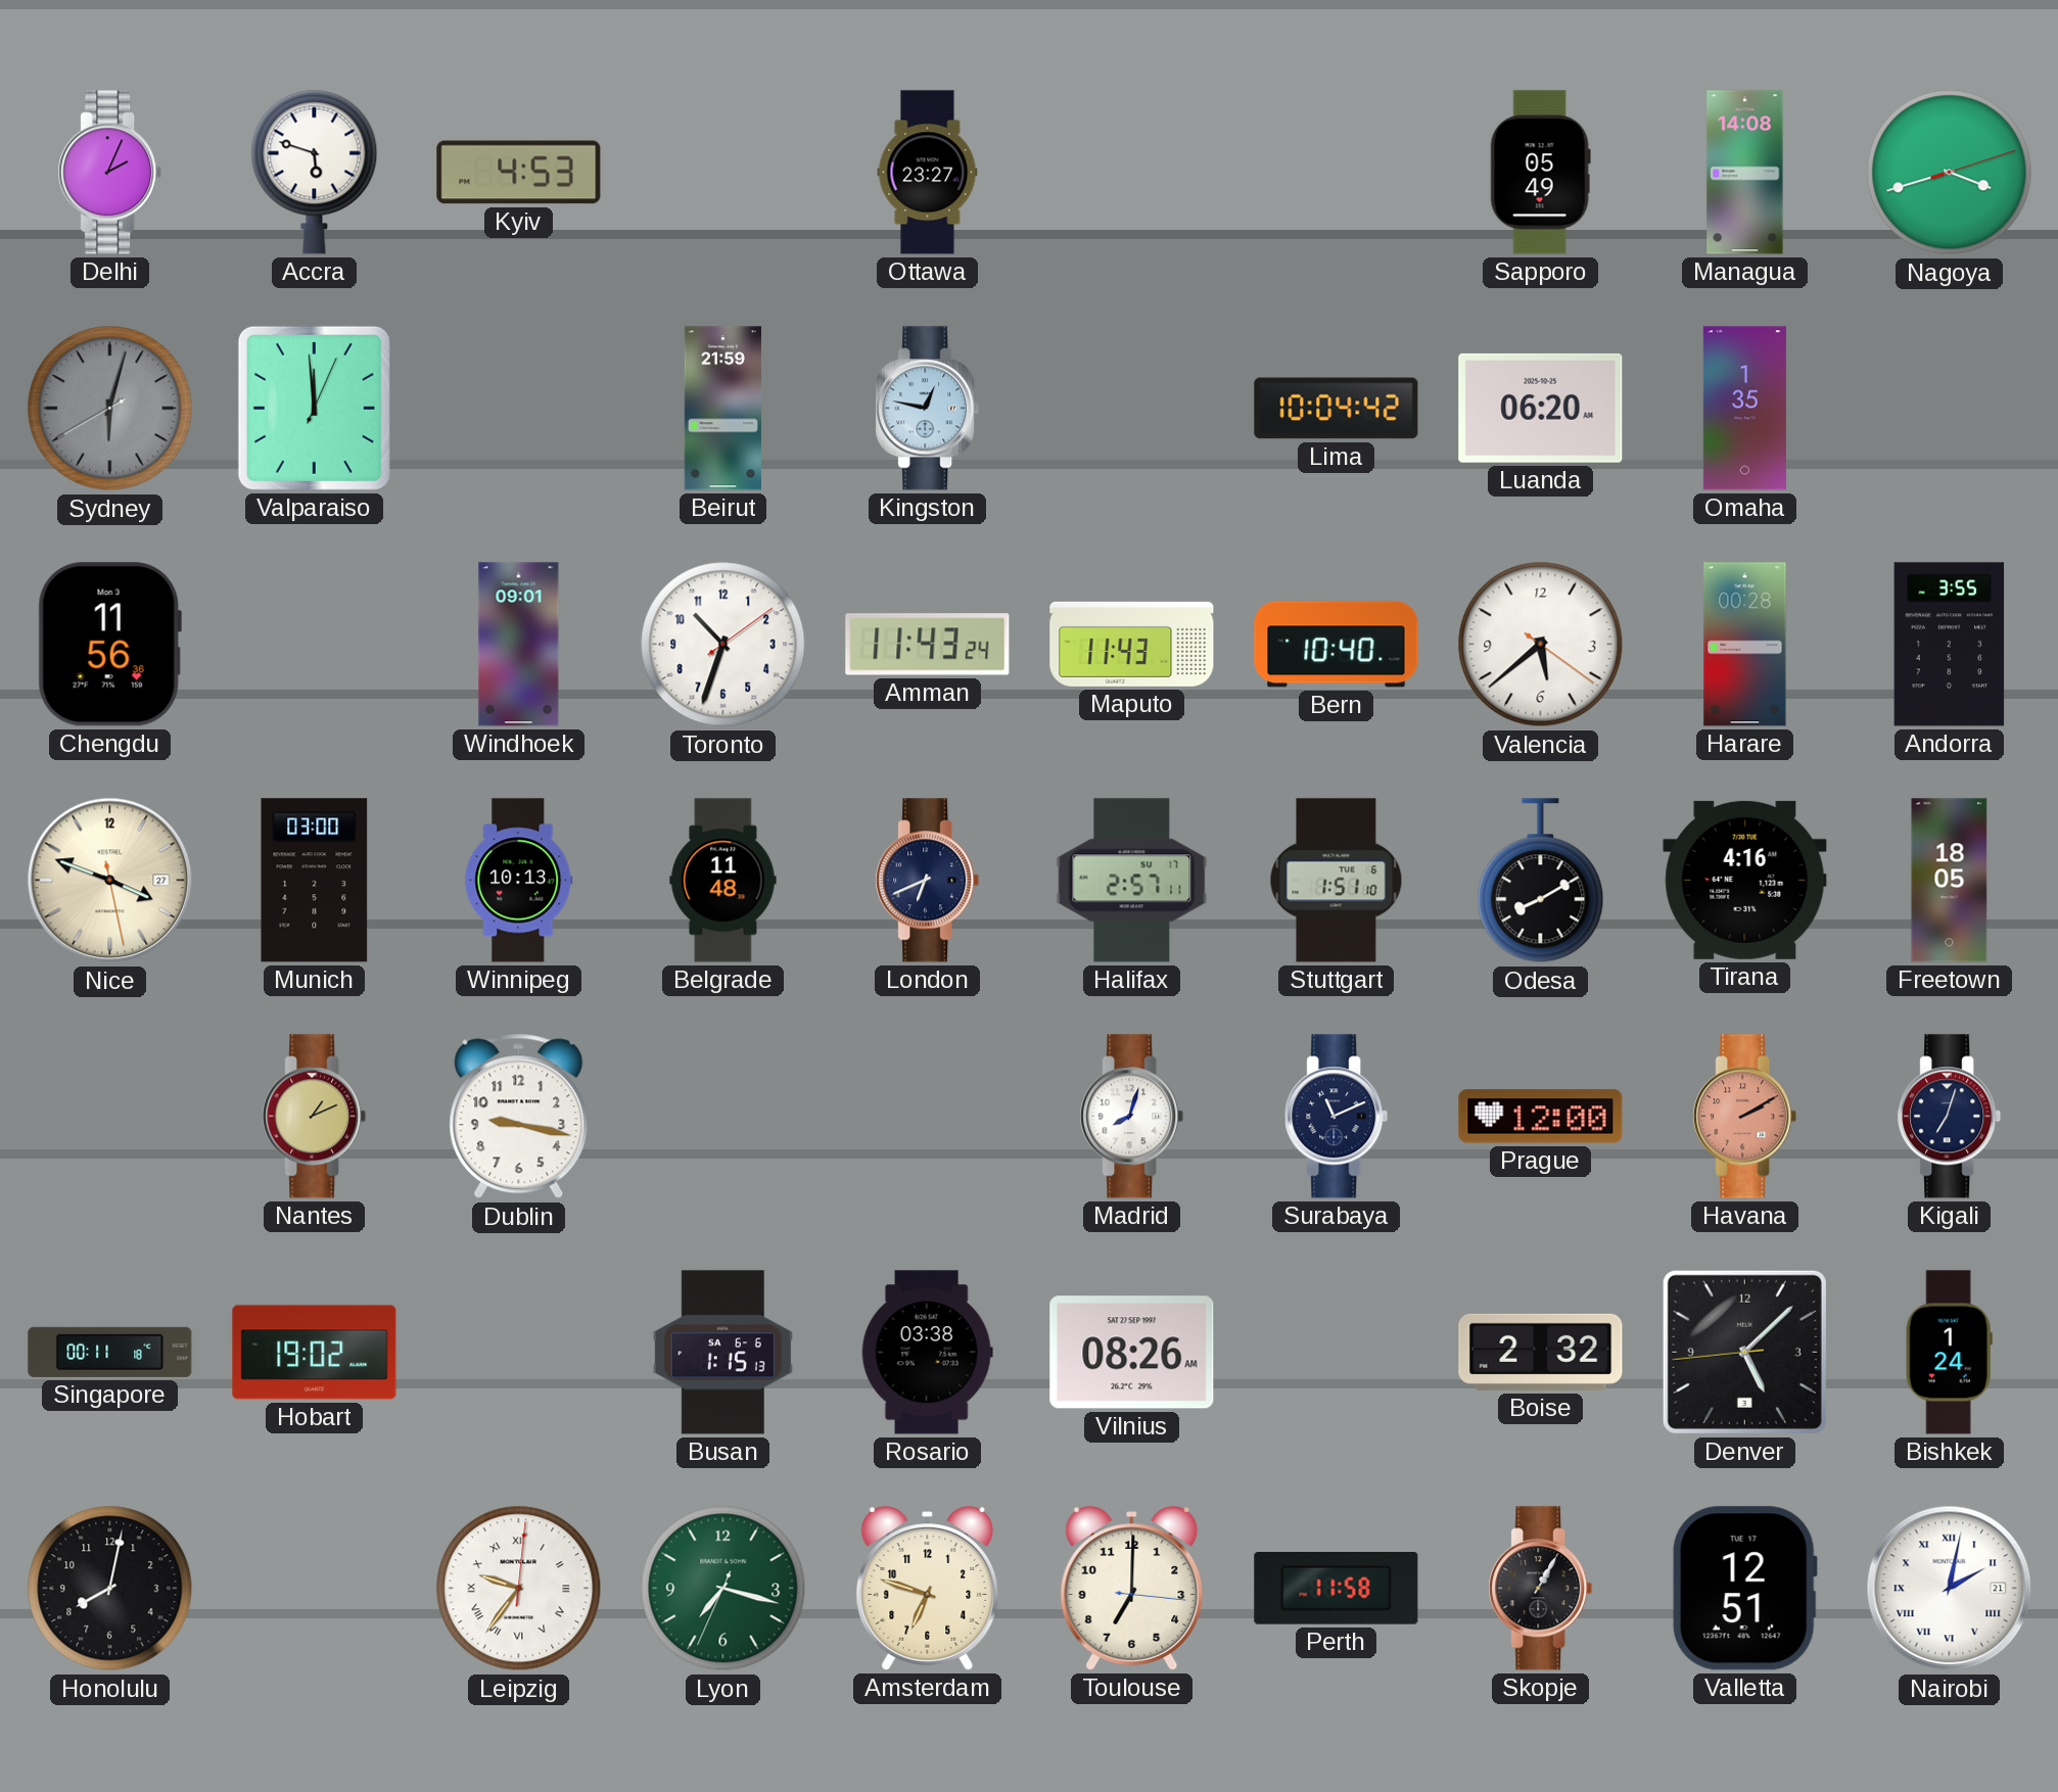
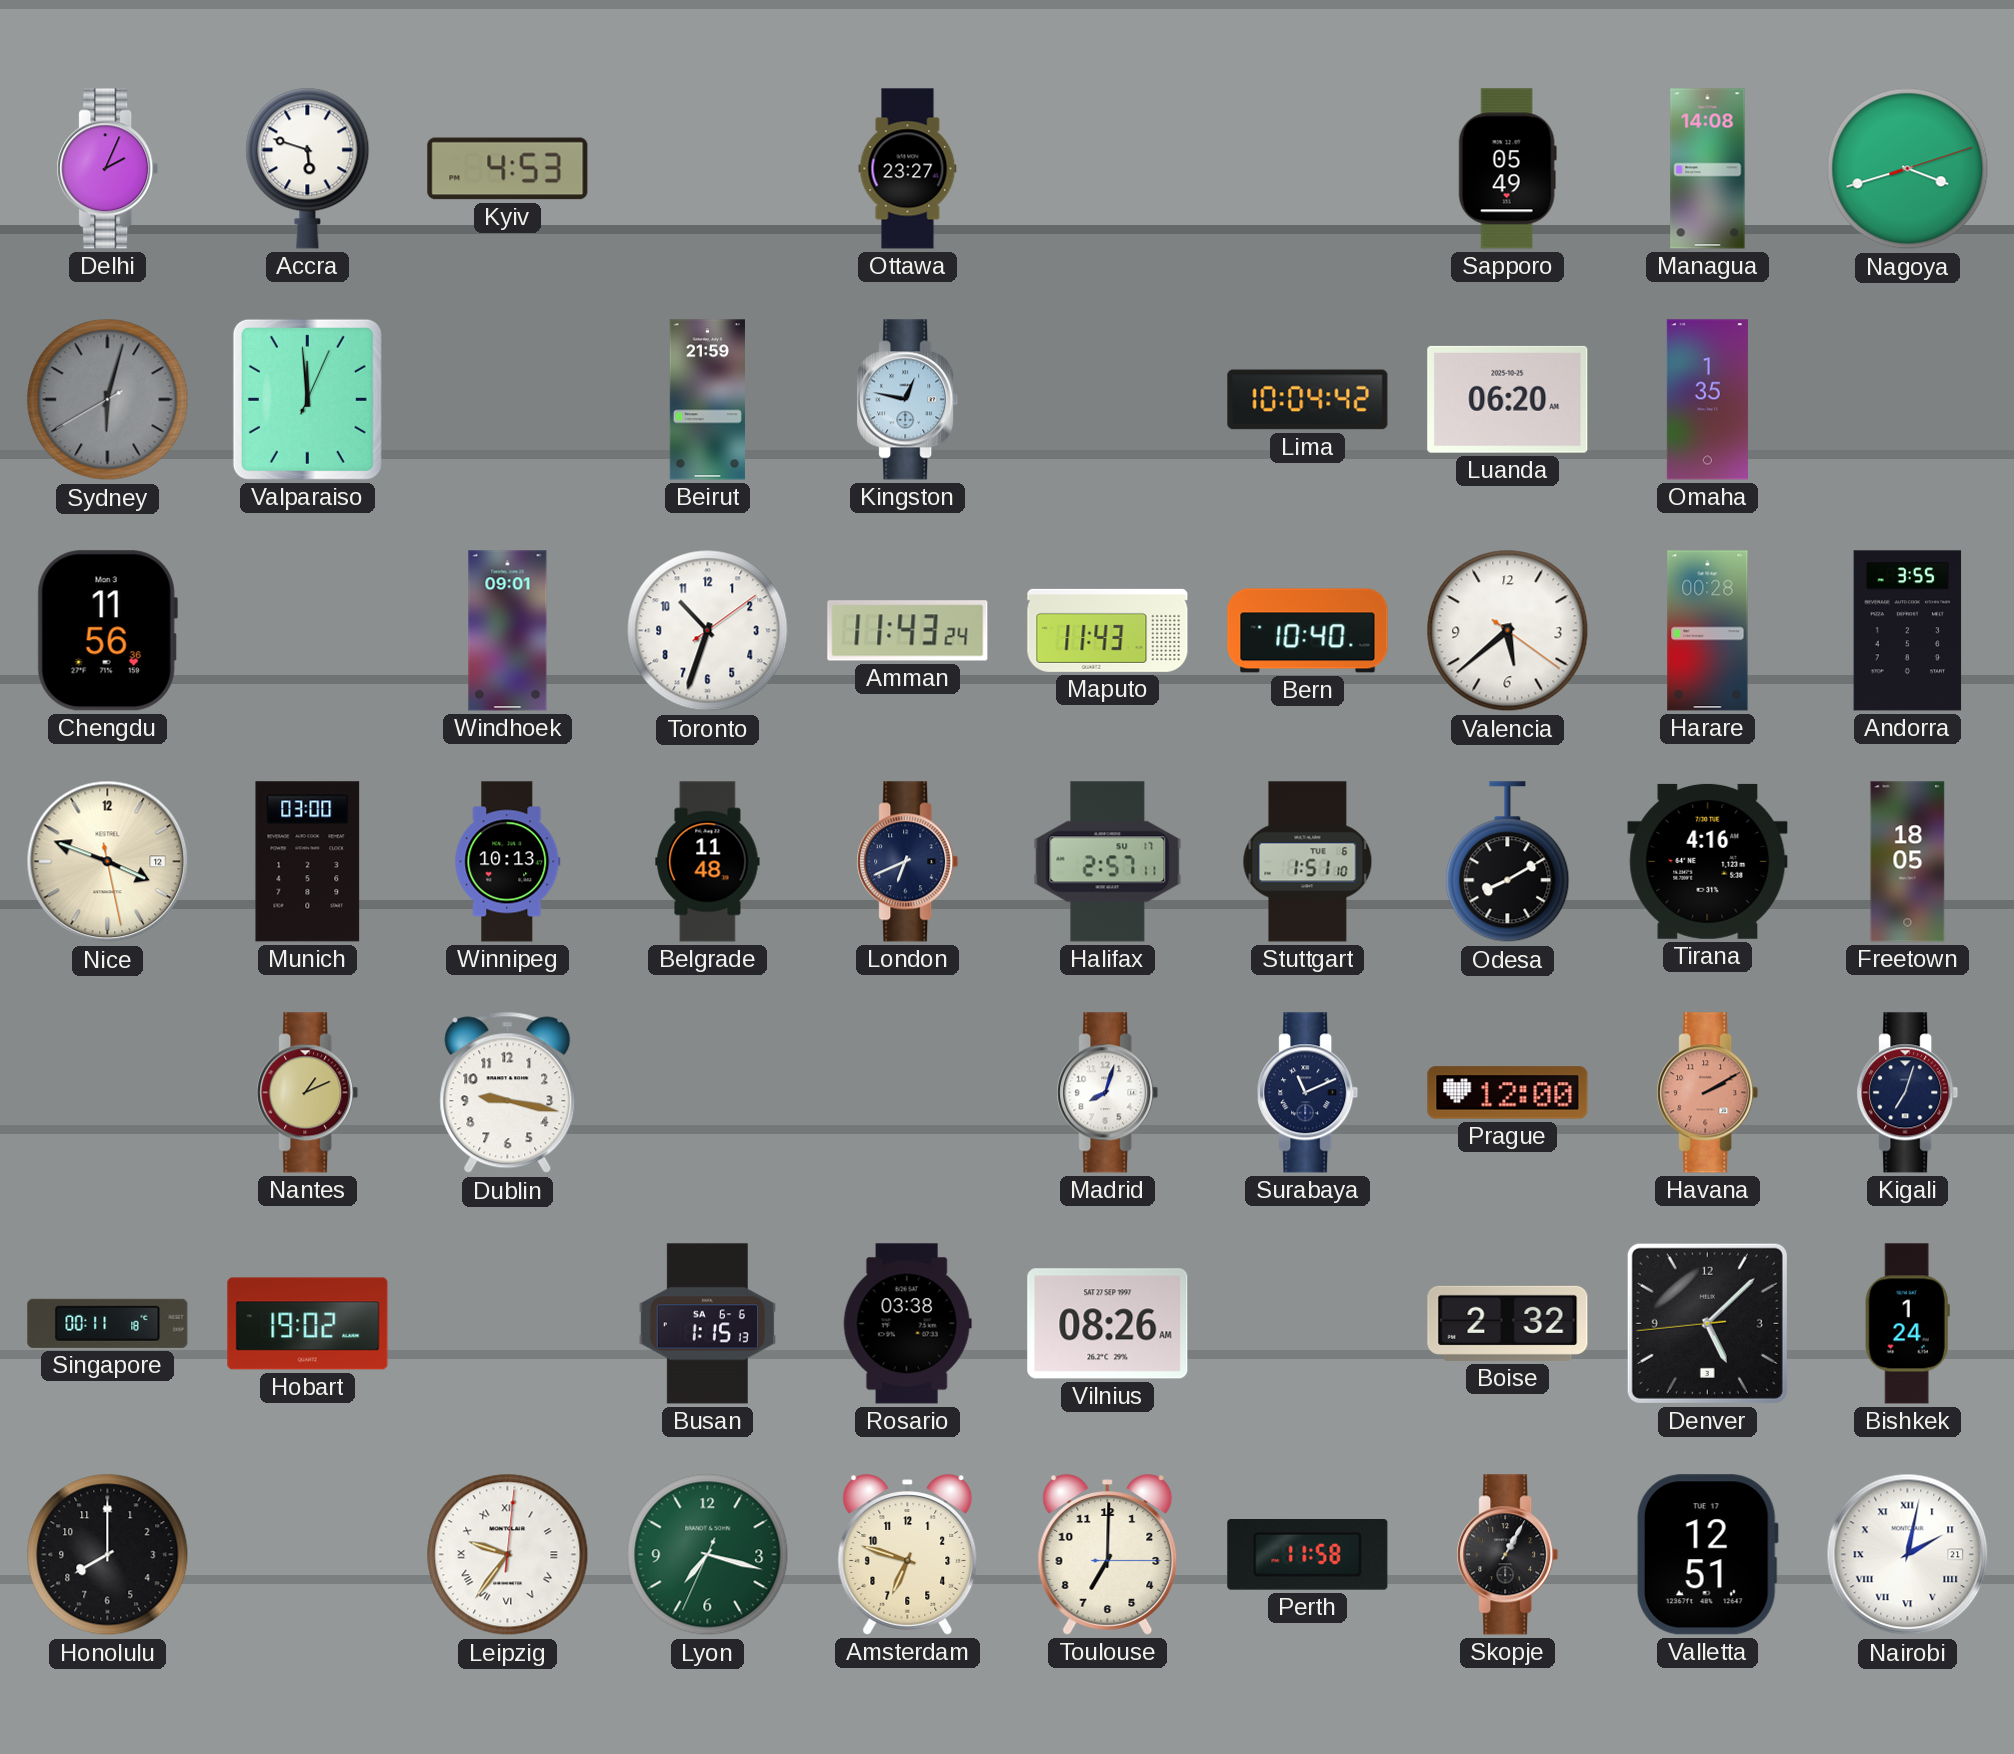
Nice date: 27 -> 12
Honolulu: 8:02 -> 8:00
Toulouse: 7:00:16 -> 7:00:15
